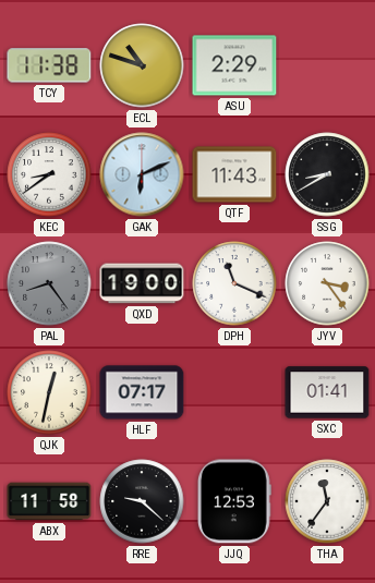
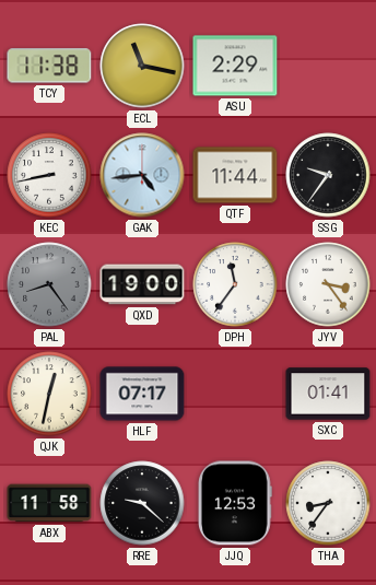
ECL: 10:48 -> 11:17
KEC: 8:39 -> 8:43
GAK: 6:11 -> 4:44
QTF: 11:43 -> 11:44
SSG: 8:40 -> 9:36
DPH: 11:19 -> 11:36
THA: 11:36 -> 8:36
